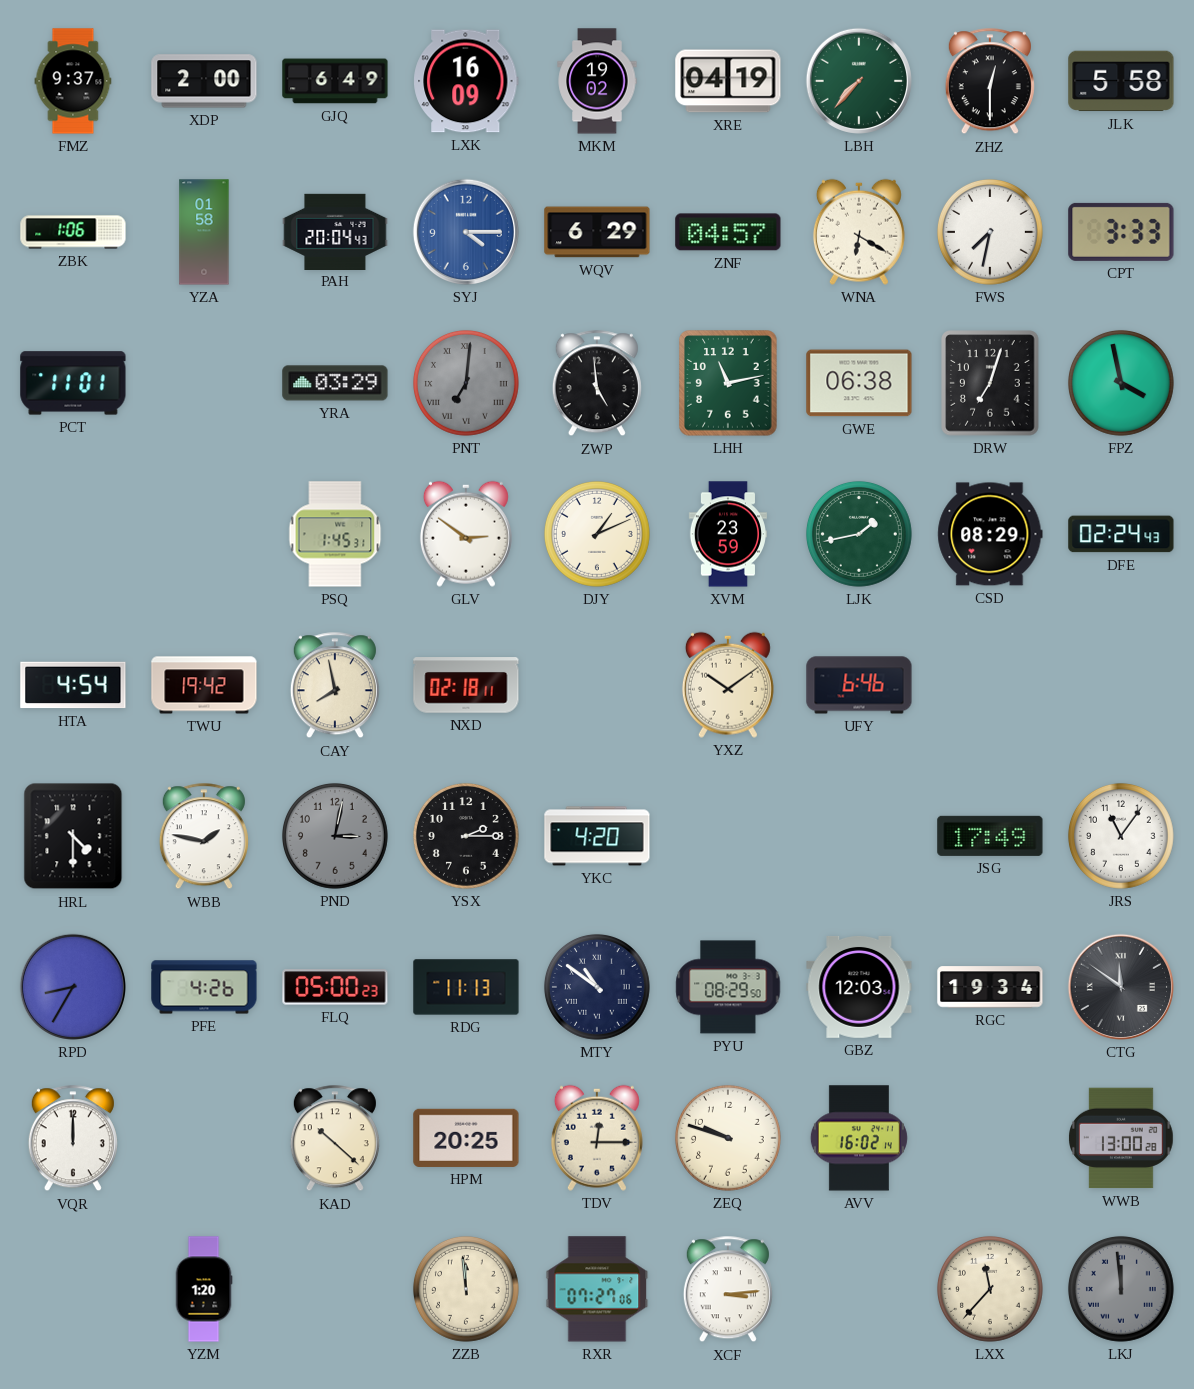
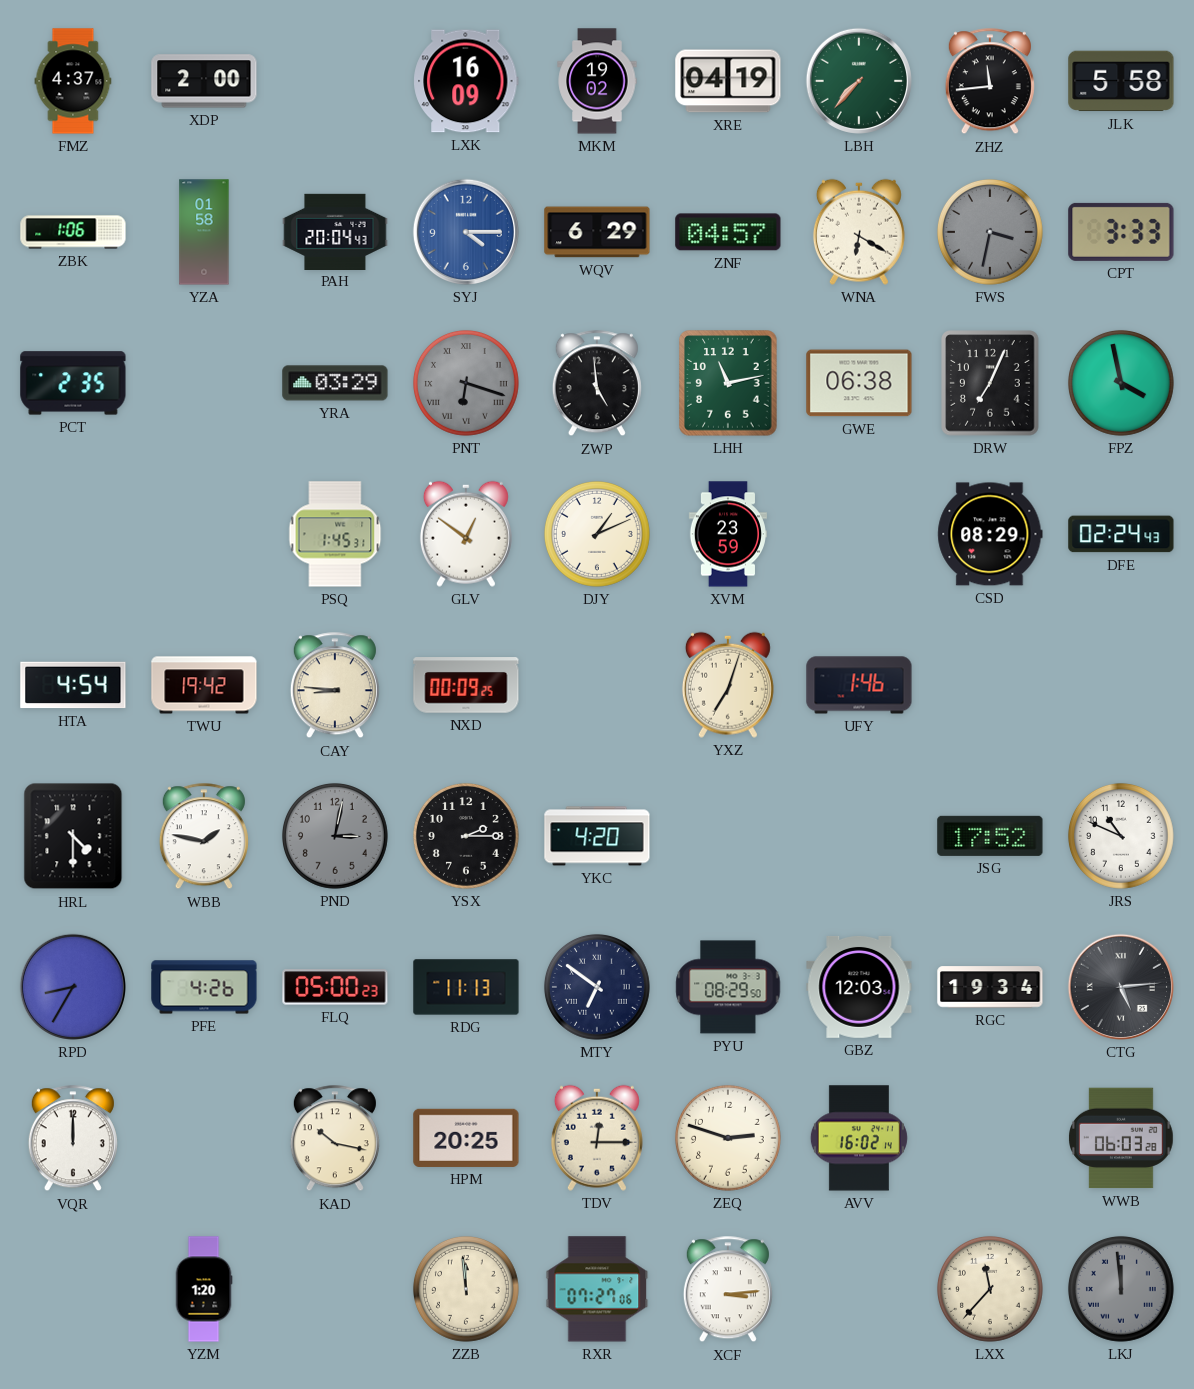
FMZ: 9:37 -> 4:37
GJQ: 6:49 -> none
ZHZ: 12:30 -> 11:44
FWS: 7:32 -> 3:32
FWS dial: white -> grey
PCT: 11:01 -> 2:35
PNT: 7:01 -> 6:18
DRW: 7:03 -> 7:04
GLV: 2:51 -> 12:51
LJK: 1:43 -> none
CAY: 7:58 -> 8:46
NXD: 02:18 -> 00:09
YXZ: 10:09 -> 7:03
UFY: 6:46 -> 1:46
JSG: 17:49 -> 17:52
JRS: 11:06 -> 10:49
MTY: 10:51 -> 6:51
CTG: 11:51 -> 5:14
KAD: 10:22 -> 10:17
ZEQ: 9:48 -> 2:48
WWB: 13:00 -> 06:03
